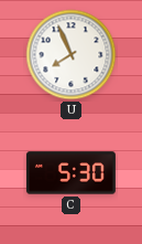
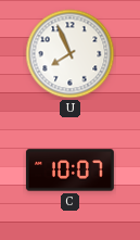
C: 5:30 -> 10:07
